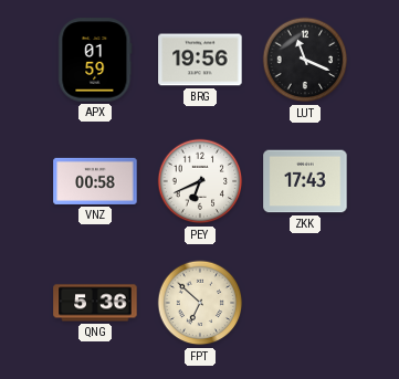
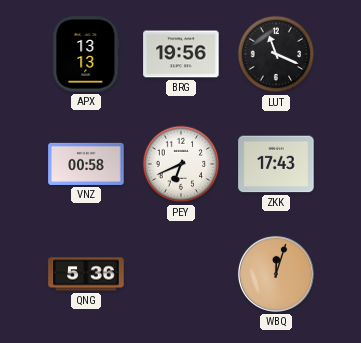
APX: 01:59 -> 13:13
FPT: 6:52 -> none
WBQ: none -> 12:03
